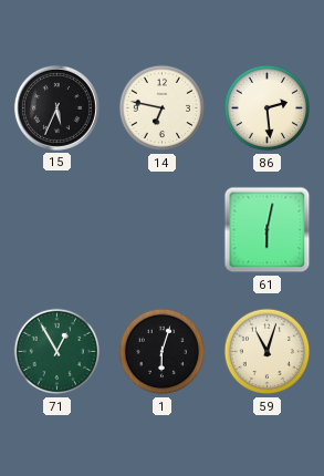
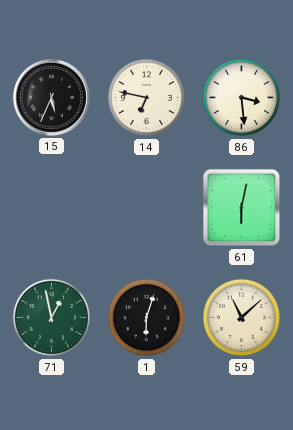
86: 2:29 -> 3:29
71: 12:55 -> 12:58
59: 11:03 -> 11:08
